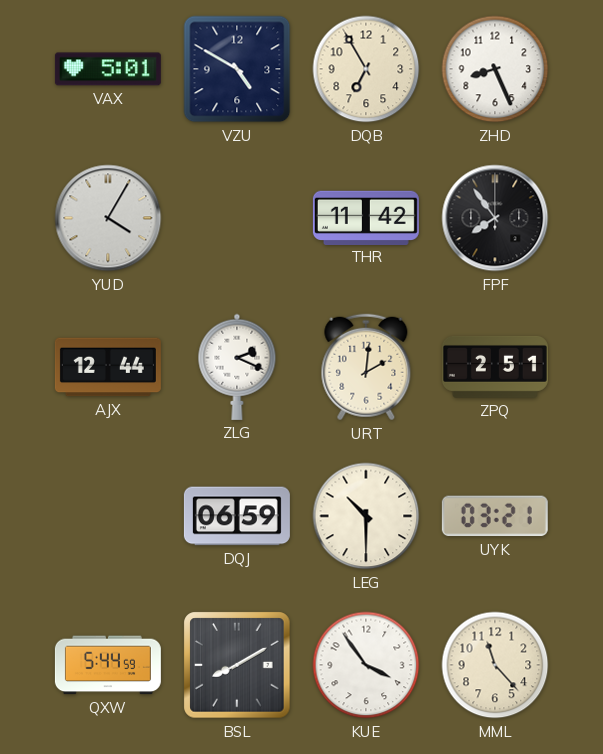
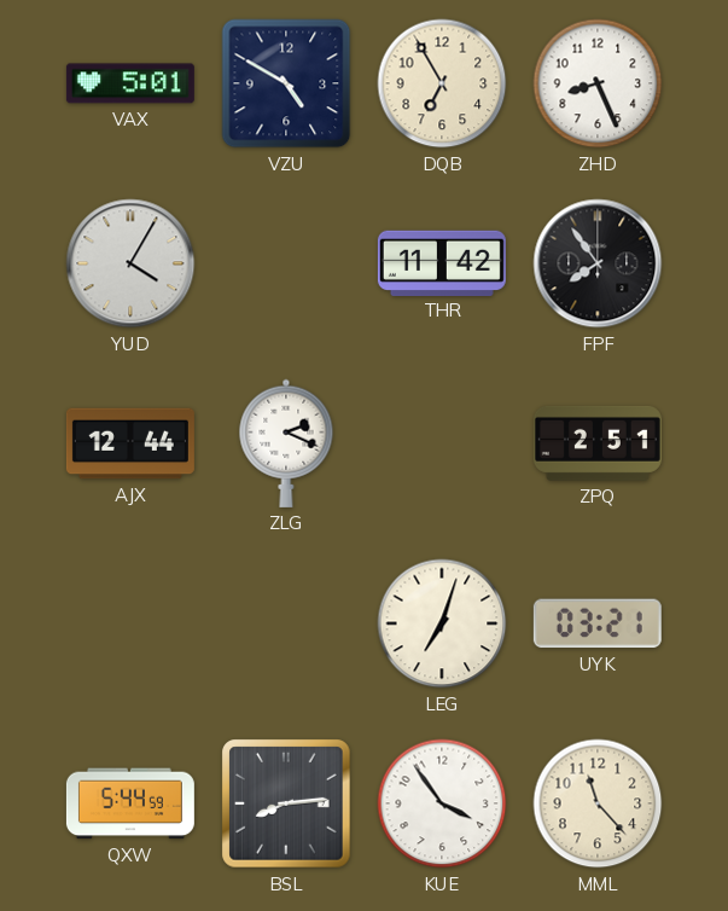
URT: 2:01 -> none
DQJ: 06:59 -> none
LEG: 10:30 -> 7:03
BSL: 8:10 -> 8:14
